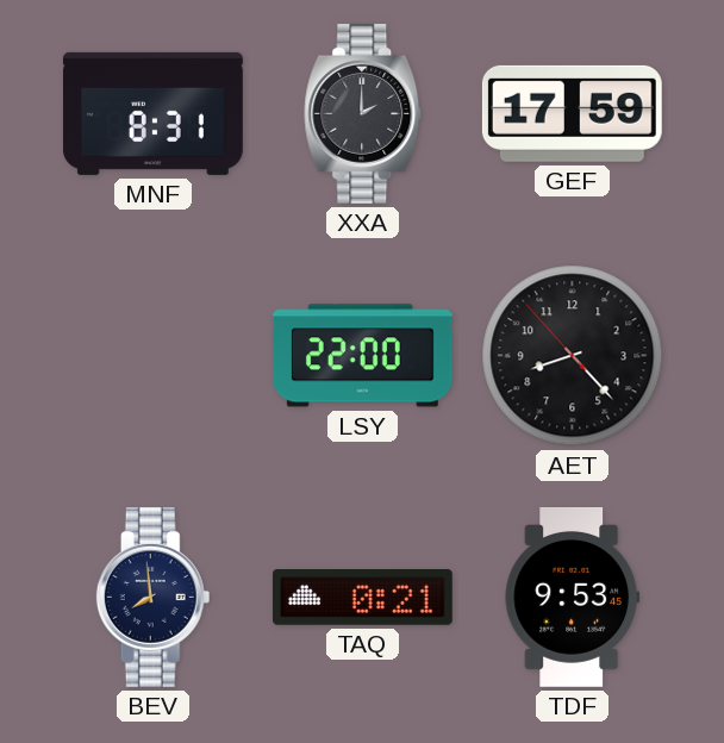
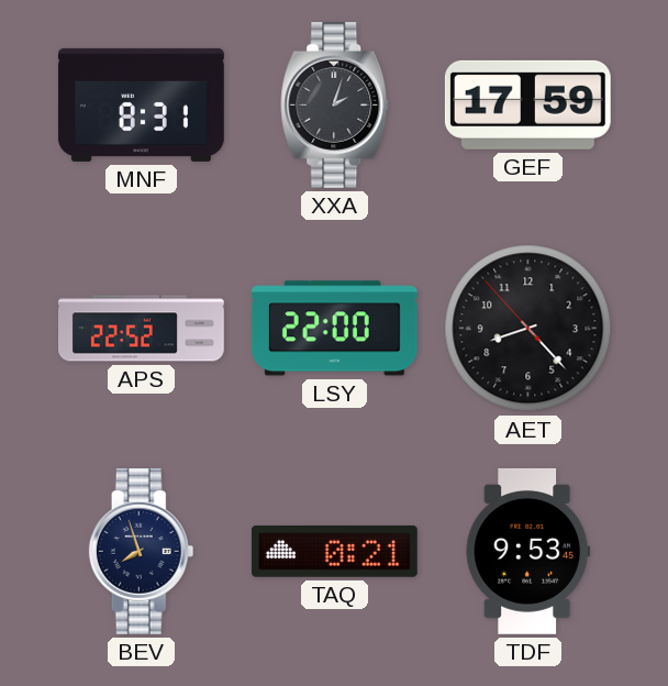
XXA: 2:00 -> 2:03
APS: none -> 22:52
BEV: 7:59 -> 7:57
